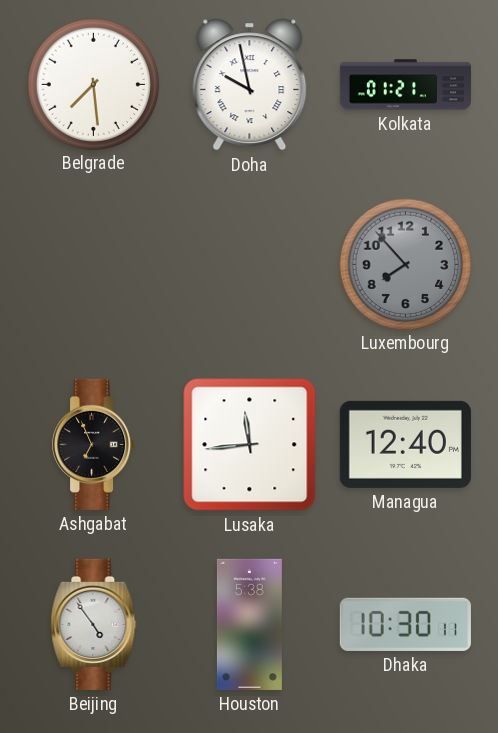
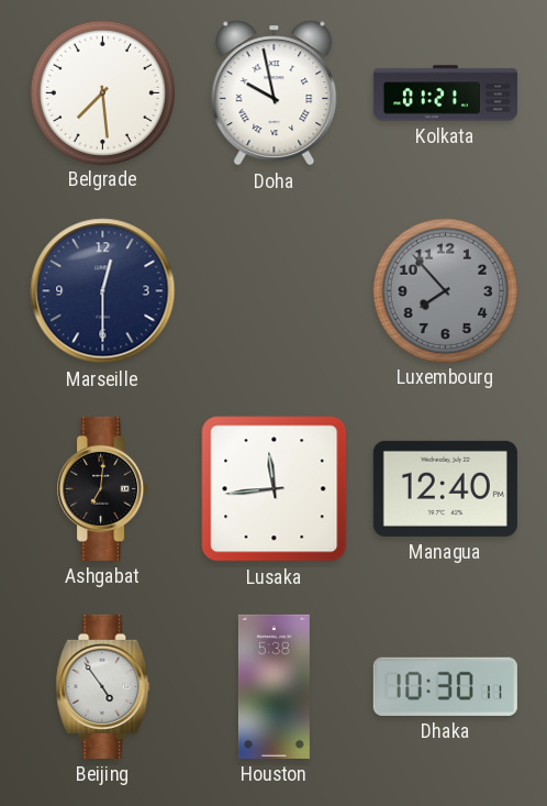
Marseille: none -> 12:30
Ashgabat: 6:56 -> 7:01
